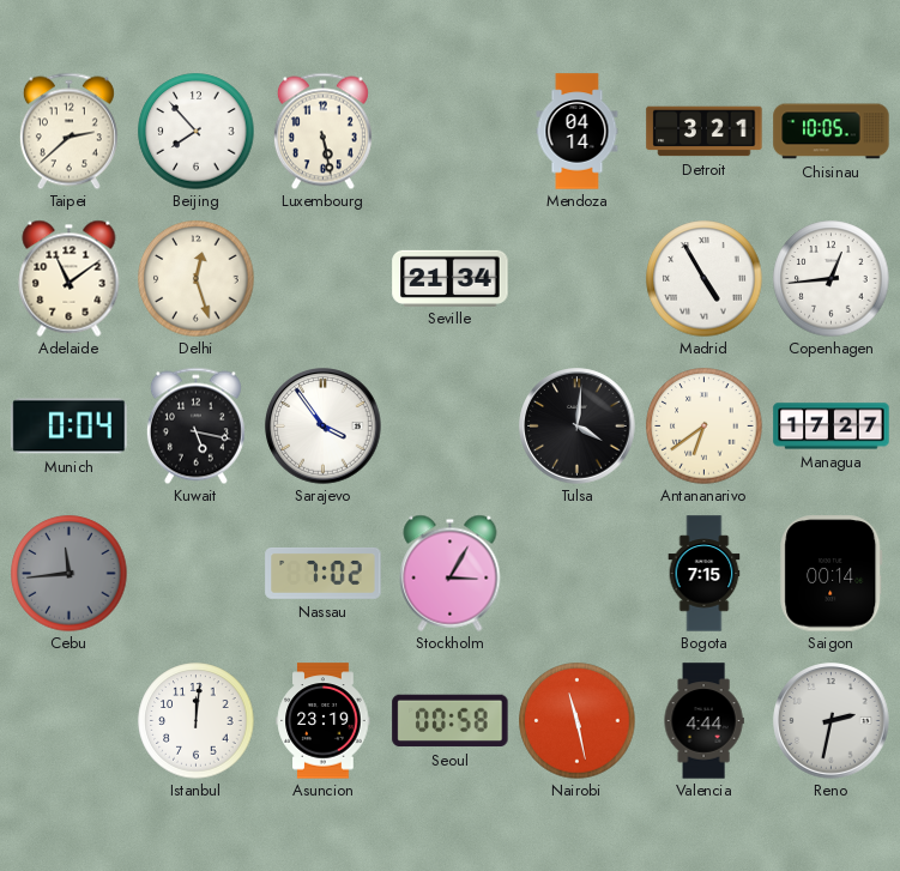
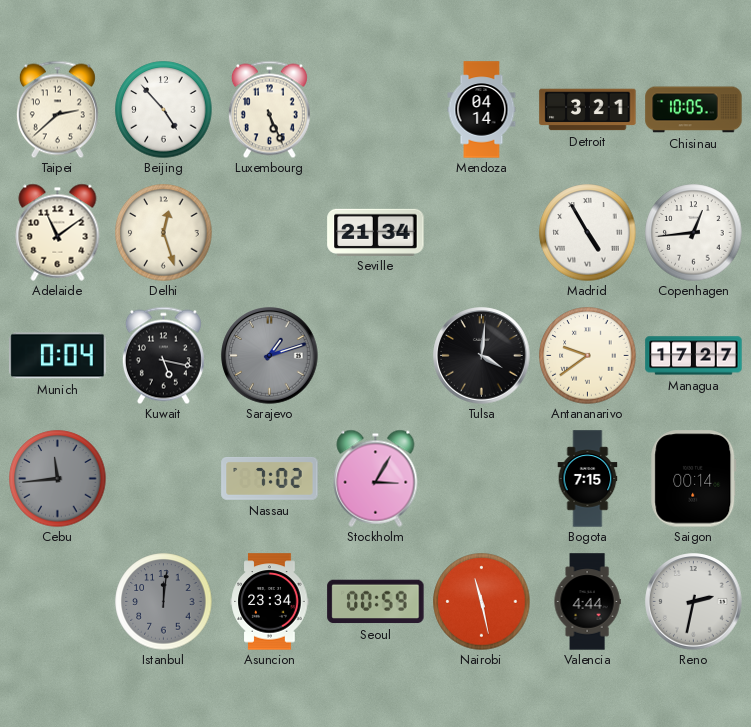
Beijing: 7:53 -> 4:53
Luxembourg: 5:28 -> 5:26
Sarajevo: 3:54 -> 1:12
Sarajevo dial: white -> grey
Antananarivo: 6:39 -> 9:39
Istanbul dial: white -> grey
Asuncion: 23:19 -> 23:34
Seoul: 00:58 -> 00:59
